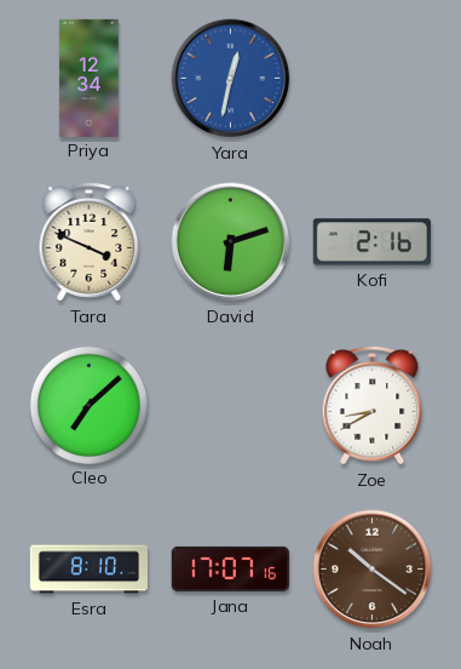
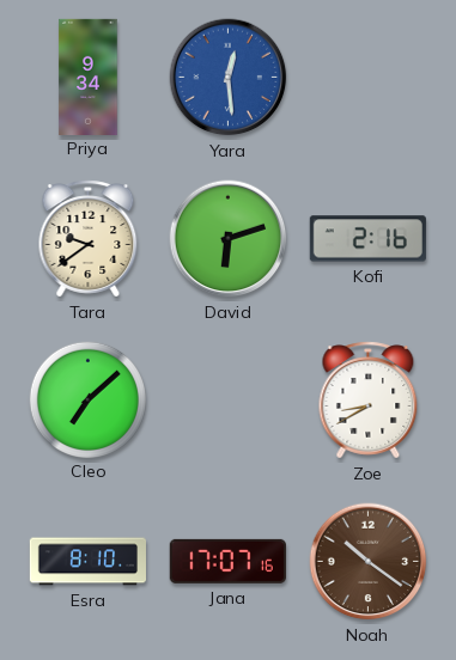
Priya: 12:34 -> 9:34
Yara: 12:32 -> 12:29
Tara: 3:49 -> 9:39
